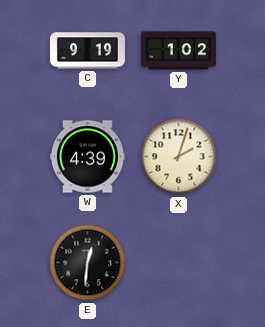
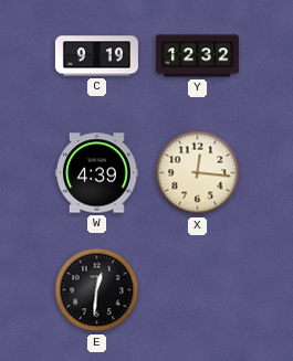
Y: 1:02 -> 12:32
X: 2:03 -> 12:16
